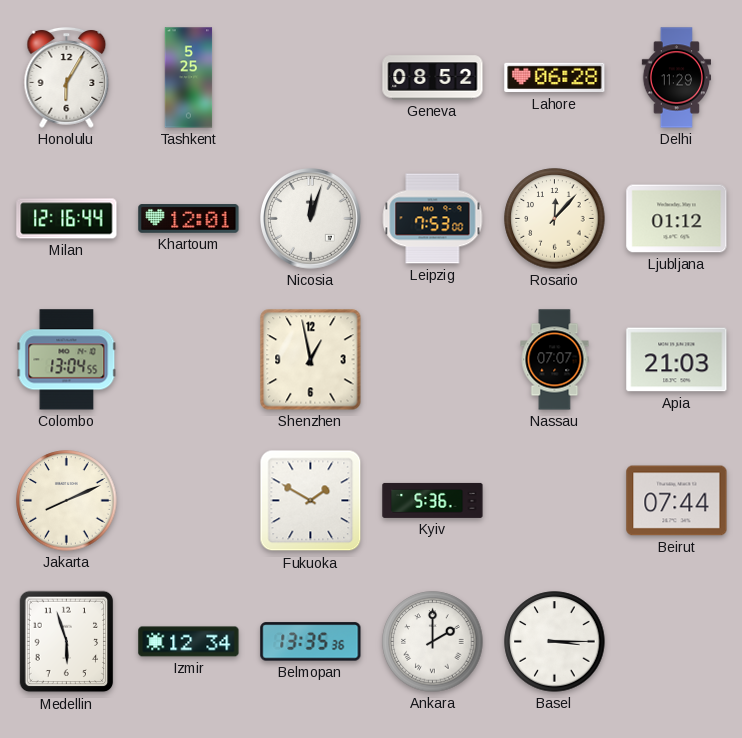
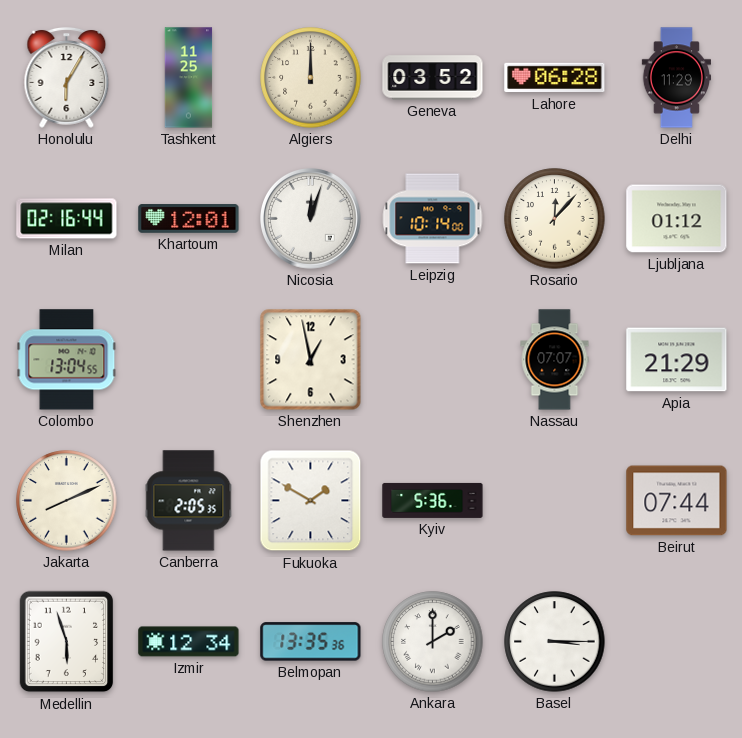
Tashkent: 5:25 -> 11:25
Algiers: none -> 12:00
Geneva: 08:52 -> 03:52
Milan: 12:16 -> 02:16
Leipzig: 7:53 -> 10:14
Apia: 21:03 -> 21:29
Canberra: none -> 2:05
